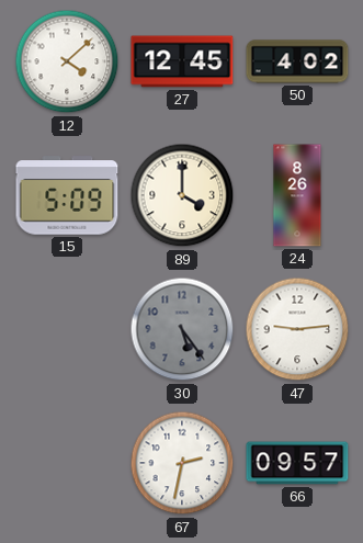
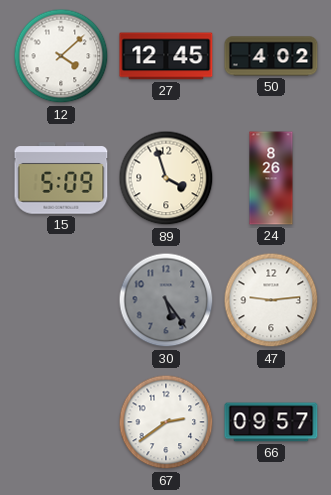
89: 4:00 -> 3:57
67: 2:32 -> 2:39
